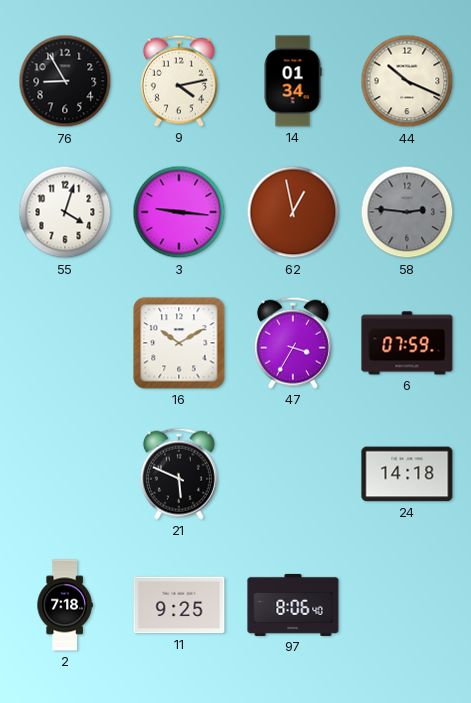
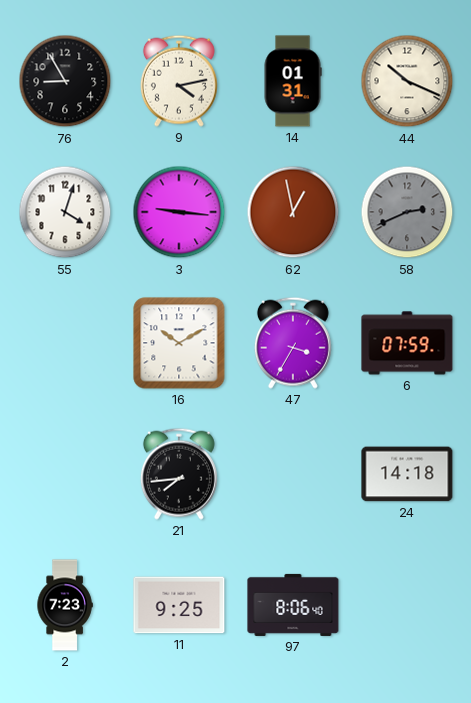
14: 01:34 -> 01:31
58: 2:46 -> 2:41
21: 5:49 -> 7:44
2: 7:18 -> 7:23
